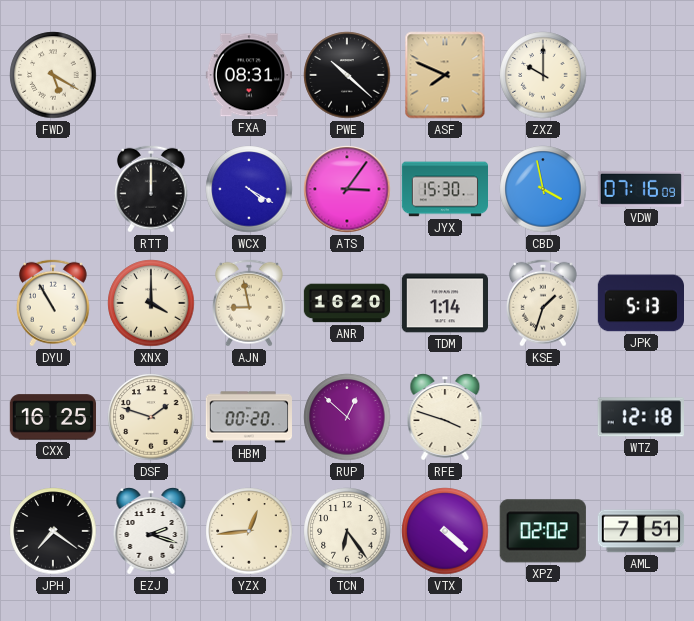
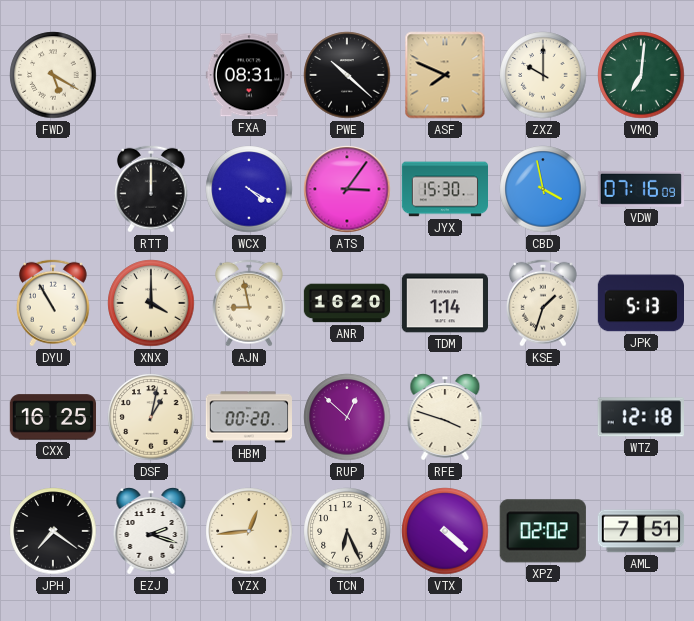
VMQ: none -> 7:01
DSF: 1:48 -> 1:02
TCN: 6:24 -> 6:26
